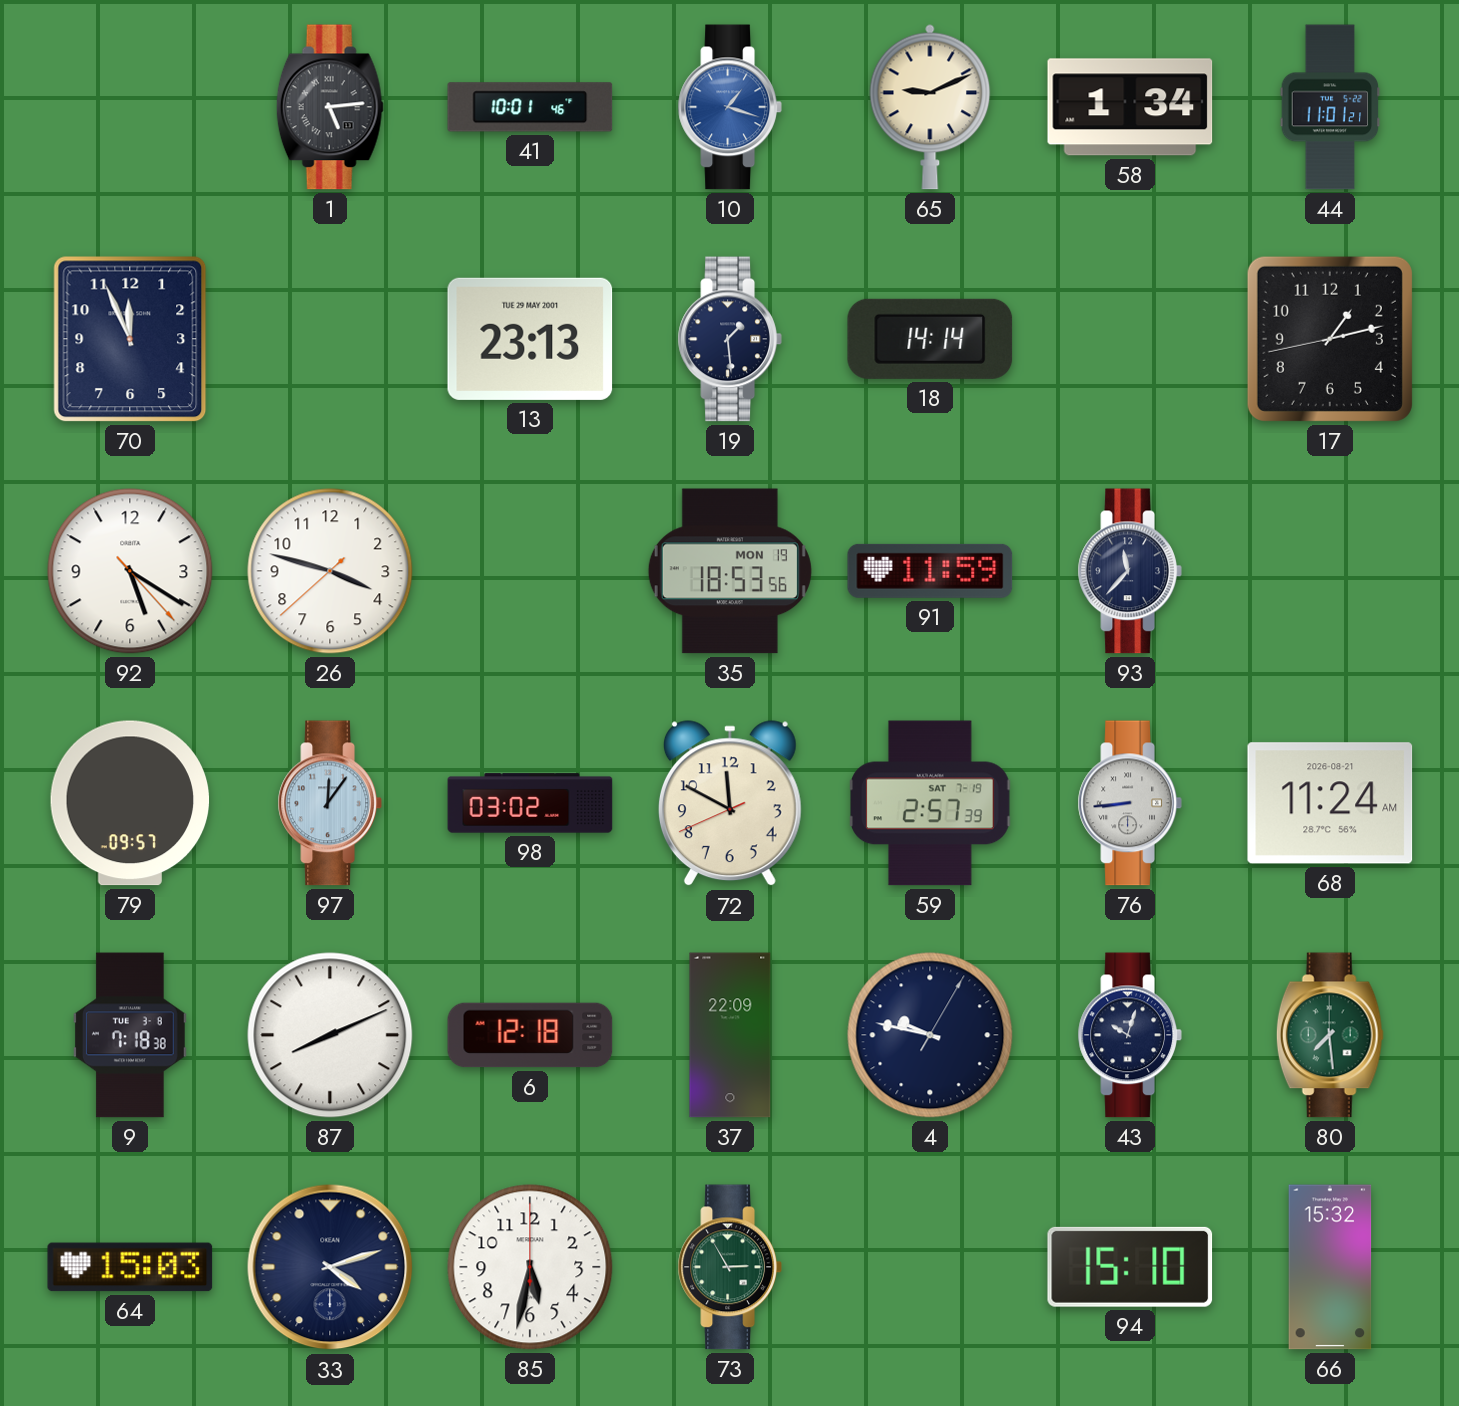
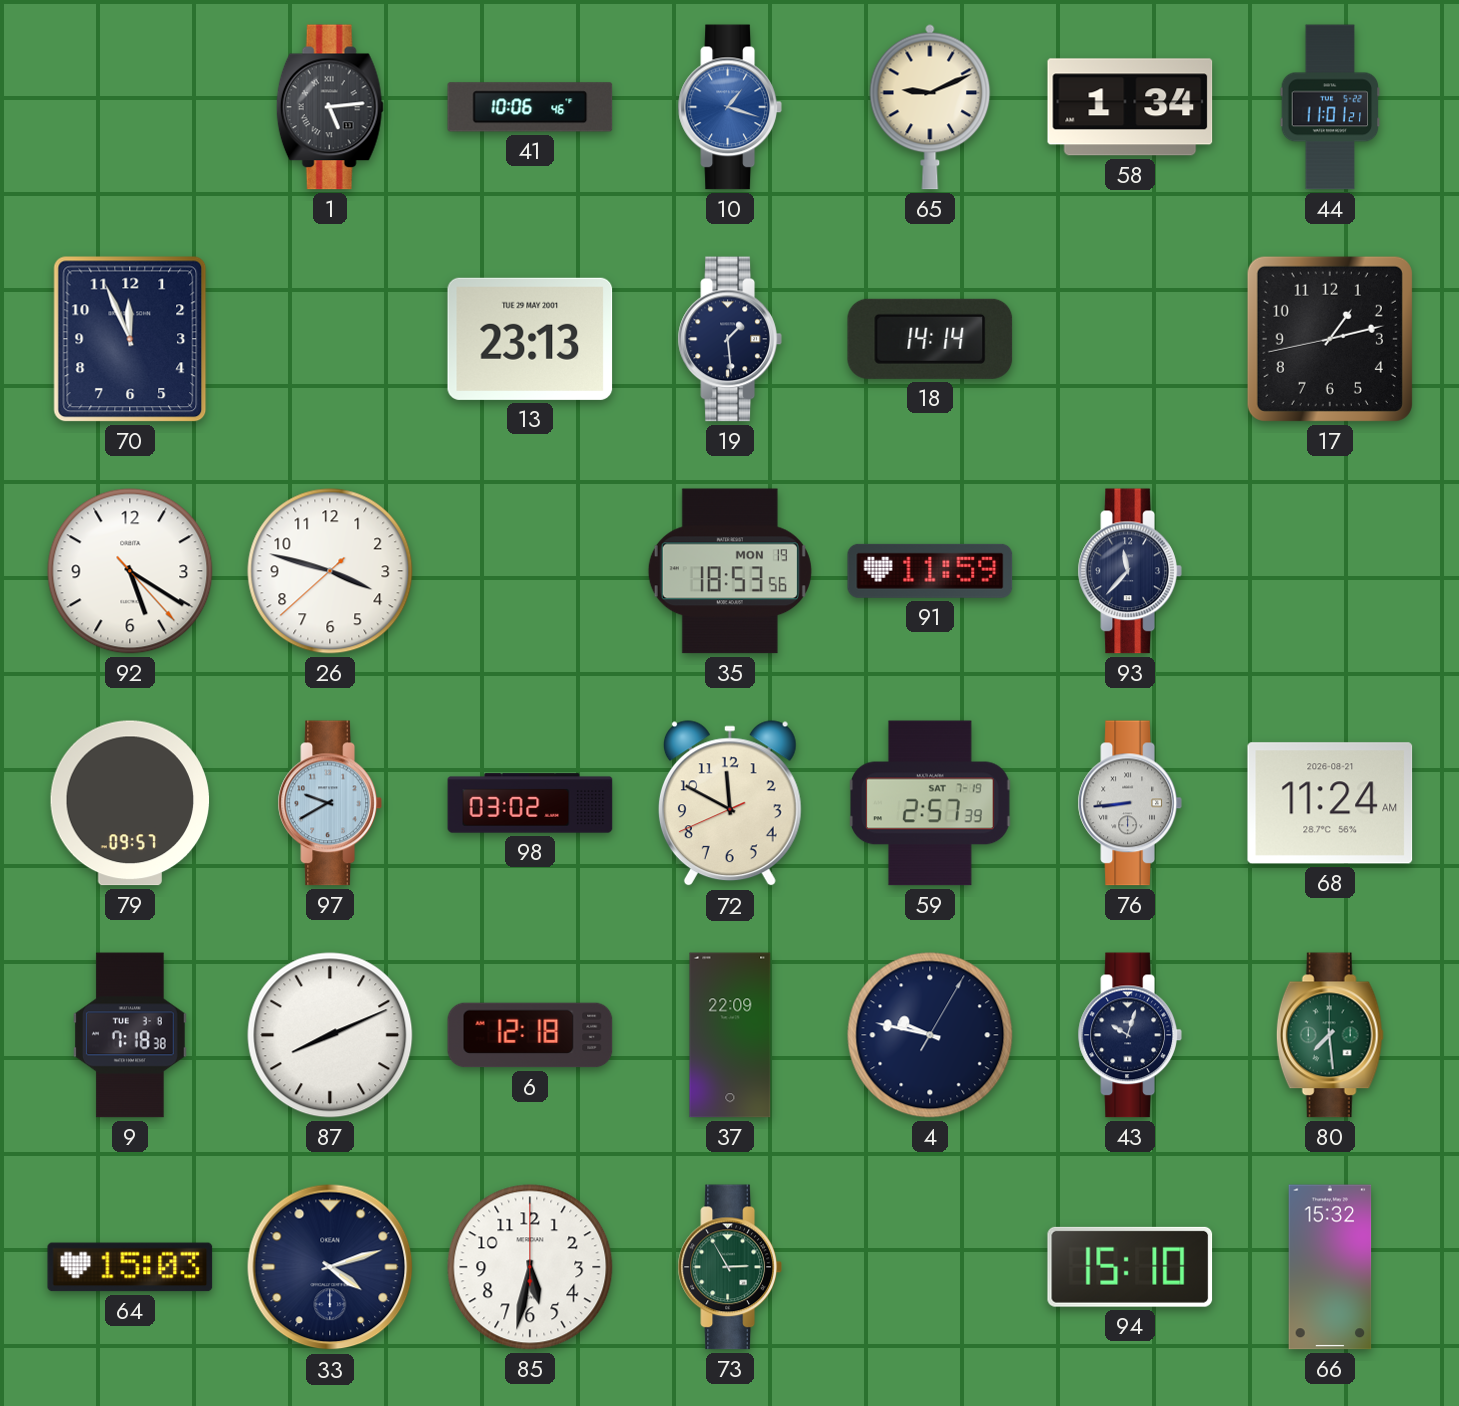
41: 10:01 -> 10:06
97: 12:06 -> 9:40
